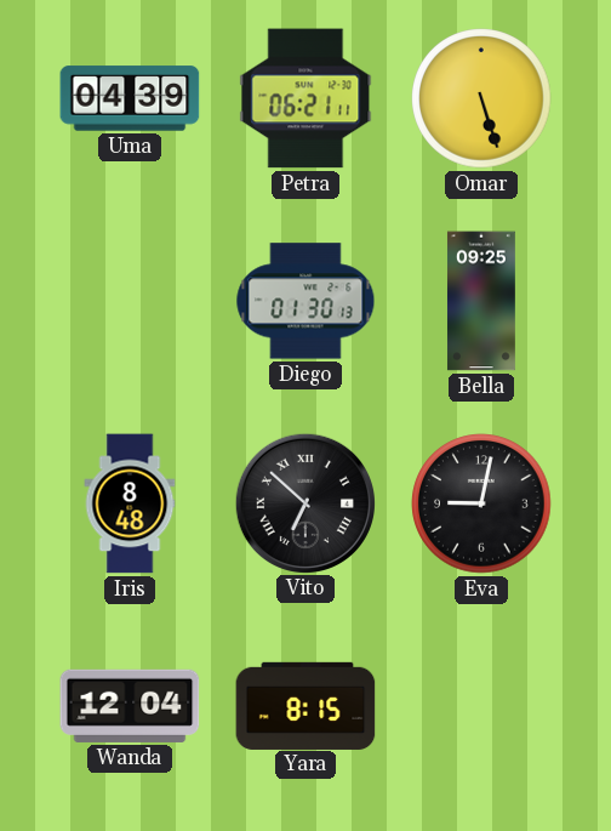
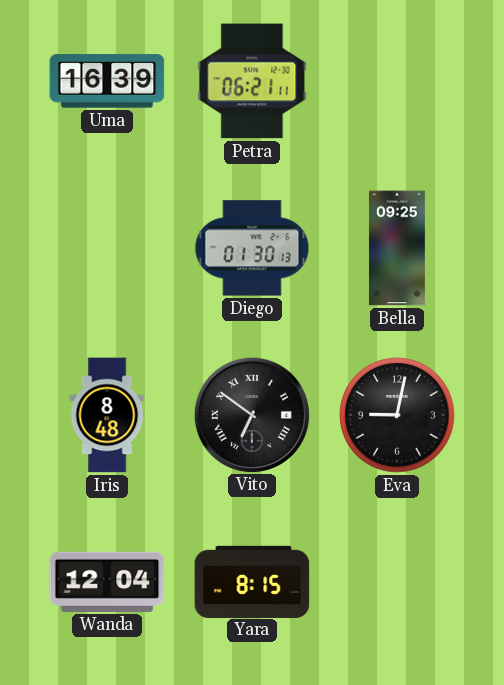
Uma: 04:39 -> 16:39
Omar: 5:27 -> none
Vito: 6:52 -> 6:51
